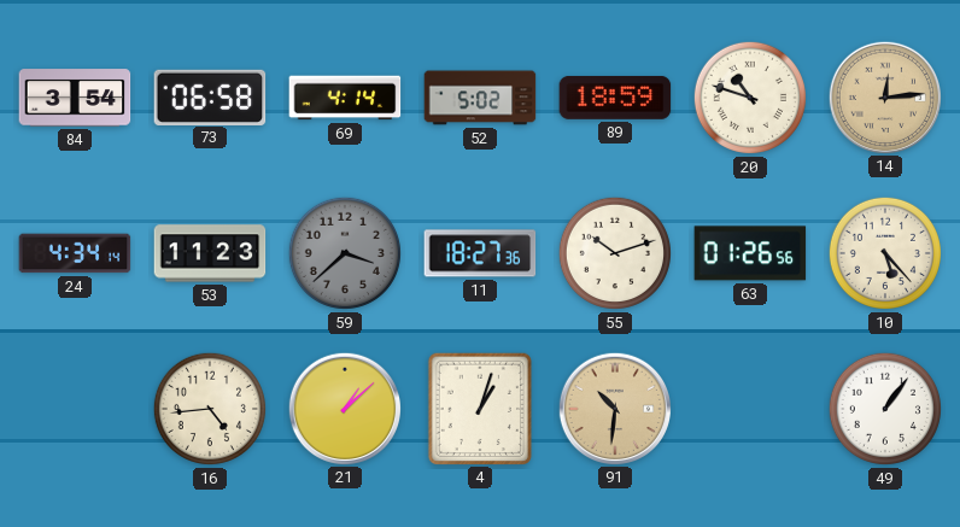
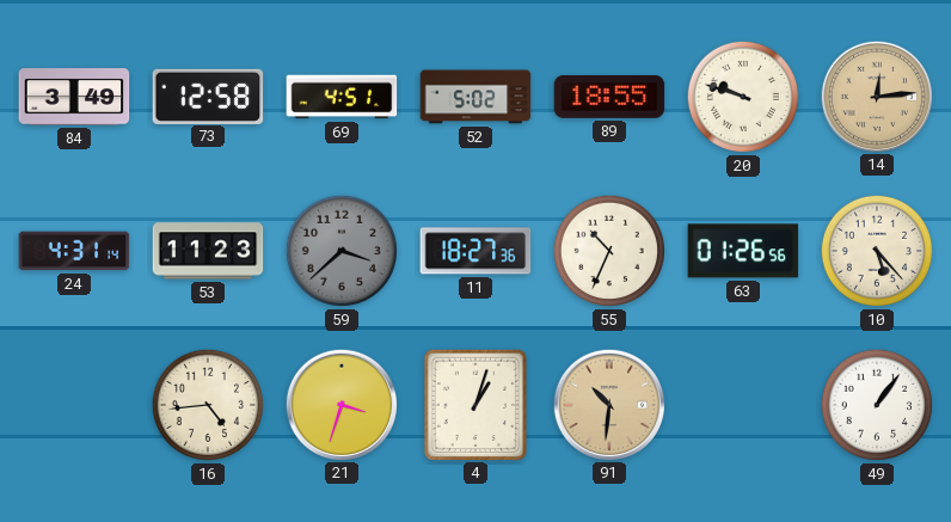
84: 3:54 -> 3:49
73: 06:58 -> 12:58
69: 4:14 -> 4:51
89: 18:59 -> 18:55
20: 10:48 -> 9:48
24: 4:34 -> 4:31
55: 10:12 -> 10:34
21: 1:08 -> 3:33
